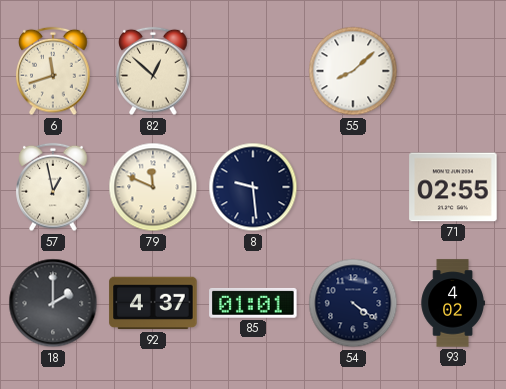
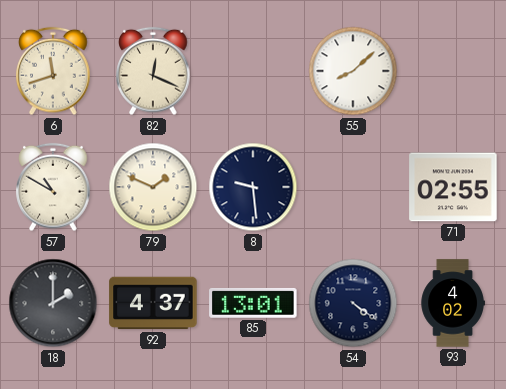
82: 12:52 -> 12:19
57: 12:58 -> 10:50
79: 11:49 -> 1:49
85: 01:01 -> 13:01
